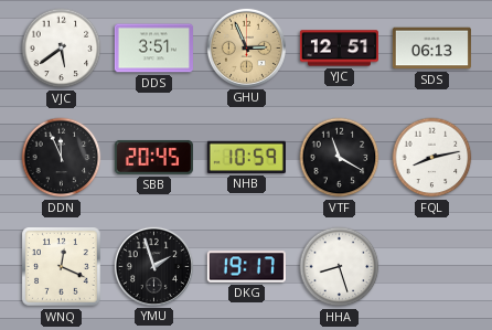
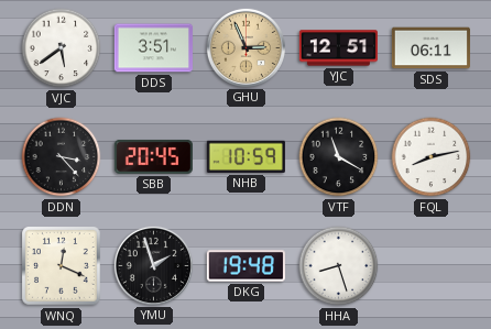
SDS: 06:13 -> 06:11
DDN: 11:56 -> 3:23
DKG: 19:17 -> 19:48
